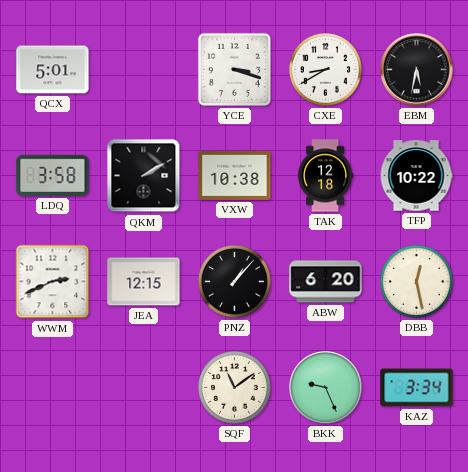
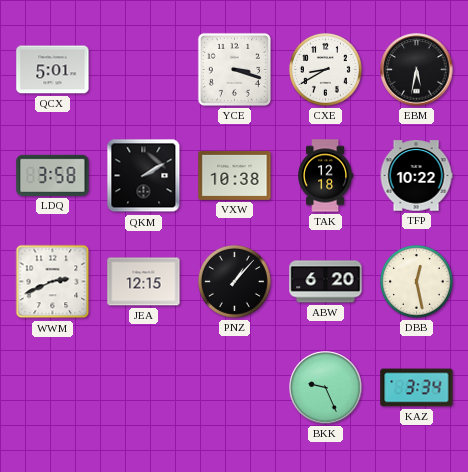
SQF: 11:09 -> none
